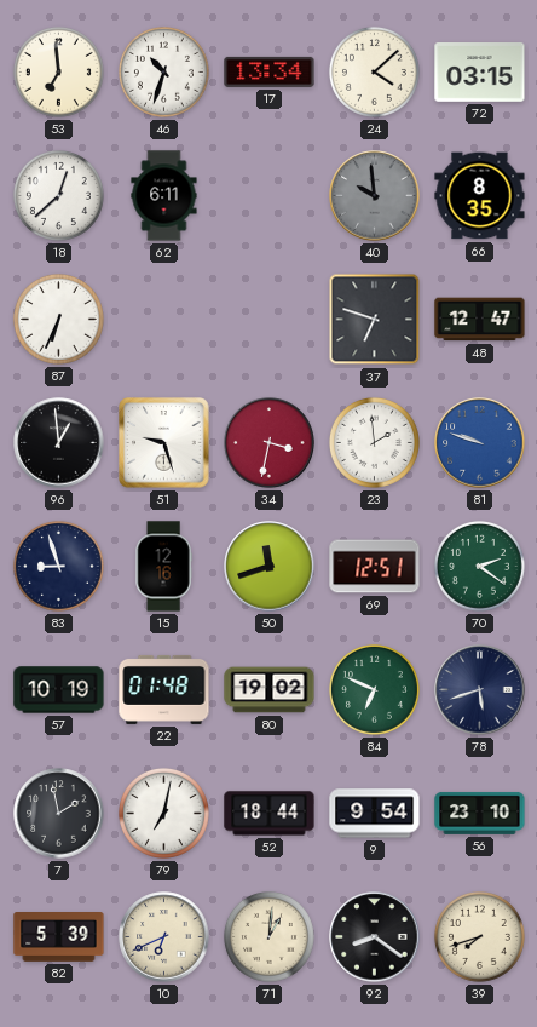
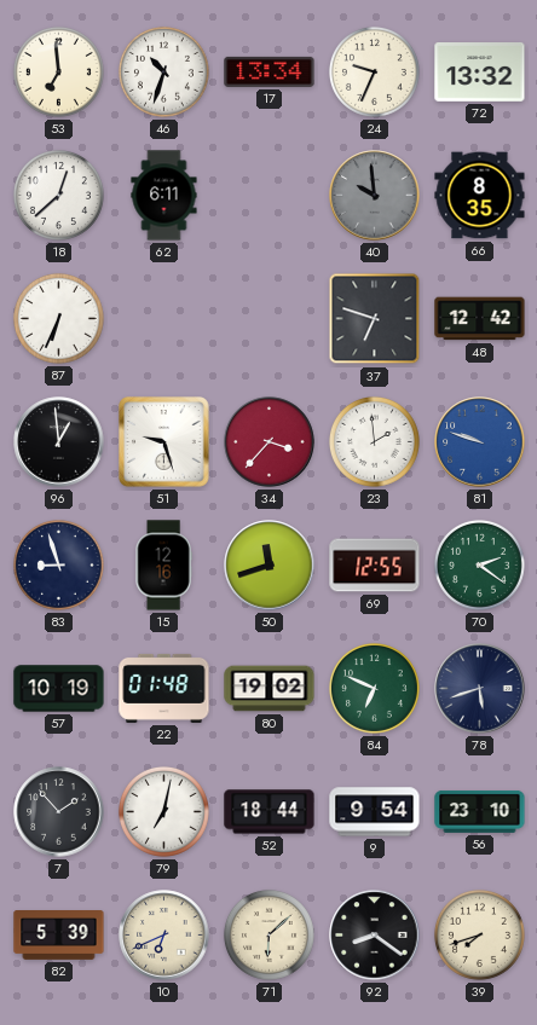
24: 4:08 -> 9:34
72: 03:15 -> 13:32
48: 12:47 -> 12:42
34: 3:32 -> 3:37
69: 12:51 -> 12:55
7: 1:58 -> 1:53
71: 1:01 -> 6:08
